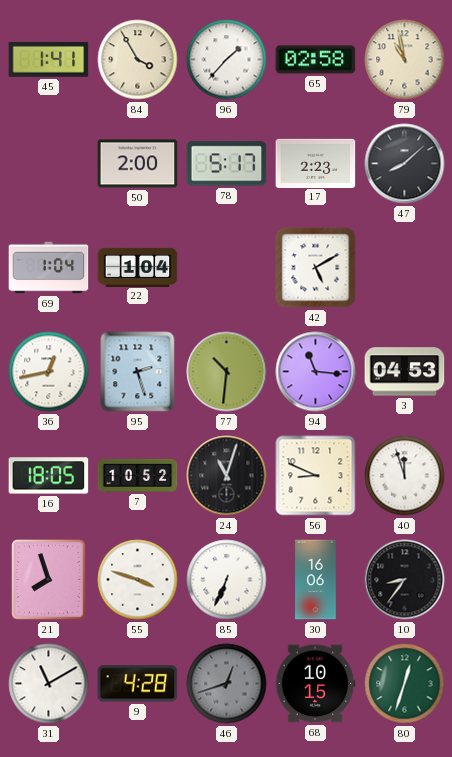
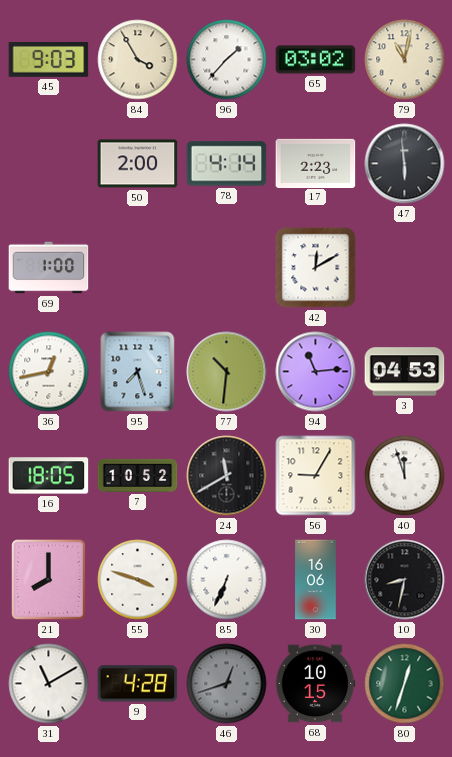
45: 1:41 -> 9:03
65: 02:58 -> 03:02
79: 10:58 -> 11:02
78: 5:17 -> 4:14
47: 8:08 -> 5:59
69: 1:04 -> 1:00
22: 1:04 -> none
42: 5:10 -> 12:10
95: 2:27 -> 7:27
94: 11:16 -> 11:14
24: 11:03 -> 11:40
56: 8:49 -> 9:05
21: 7:57 -> 8:00
10: 8:36 -> 8:32
